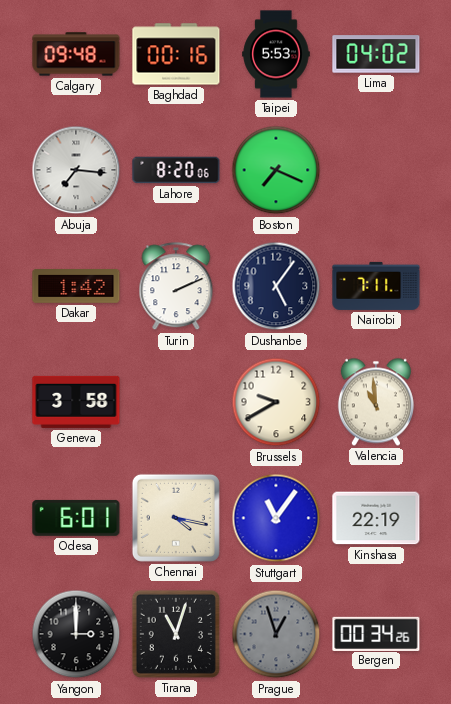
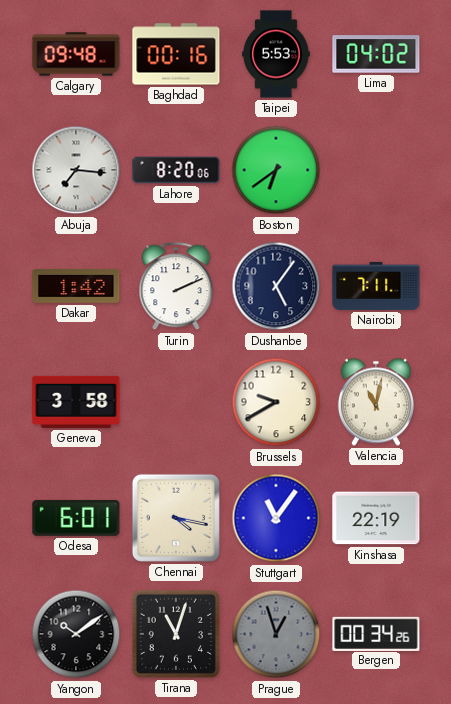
Boston: 7:19 -> 6:39
Valencia: 10:59 -> 11:02
Yangon: 3:00 -> 10:09
